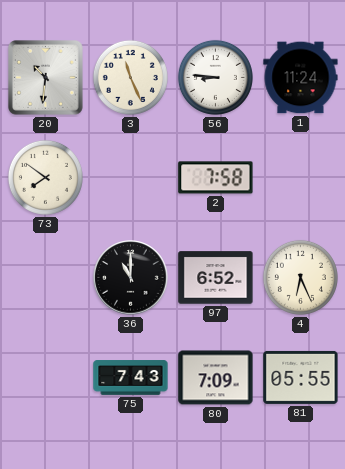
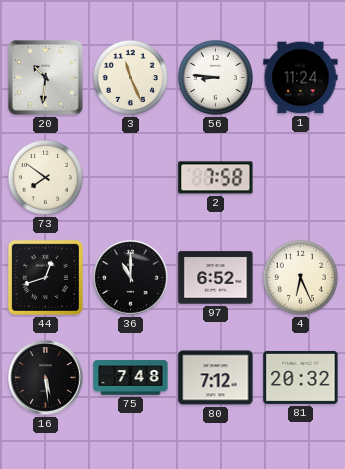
44: none -> 12:42
16: none -> 5:29
75: 7:43 -> 7:48
80: 7:09 -> 7:12
81: 05:55 -> 20:32
